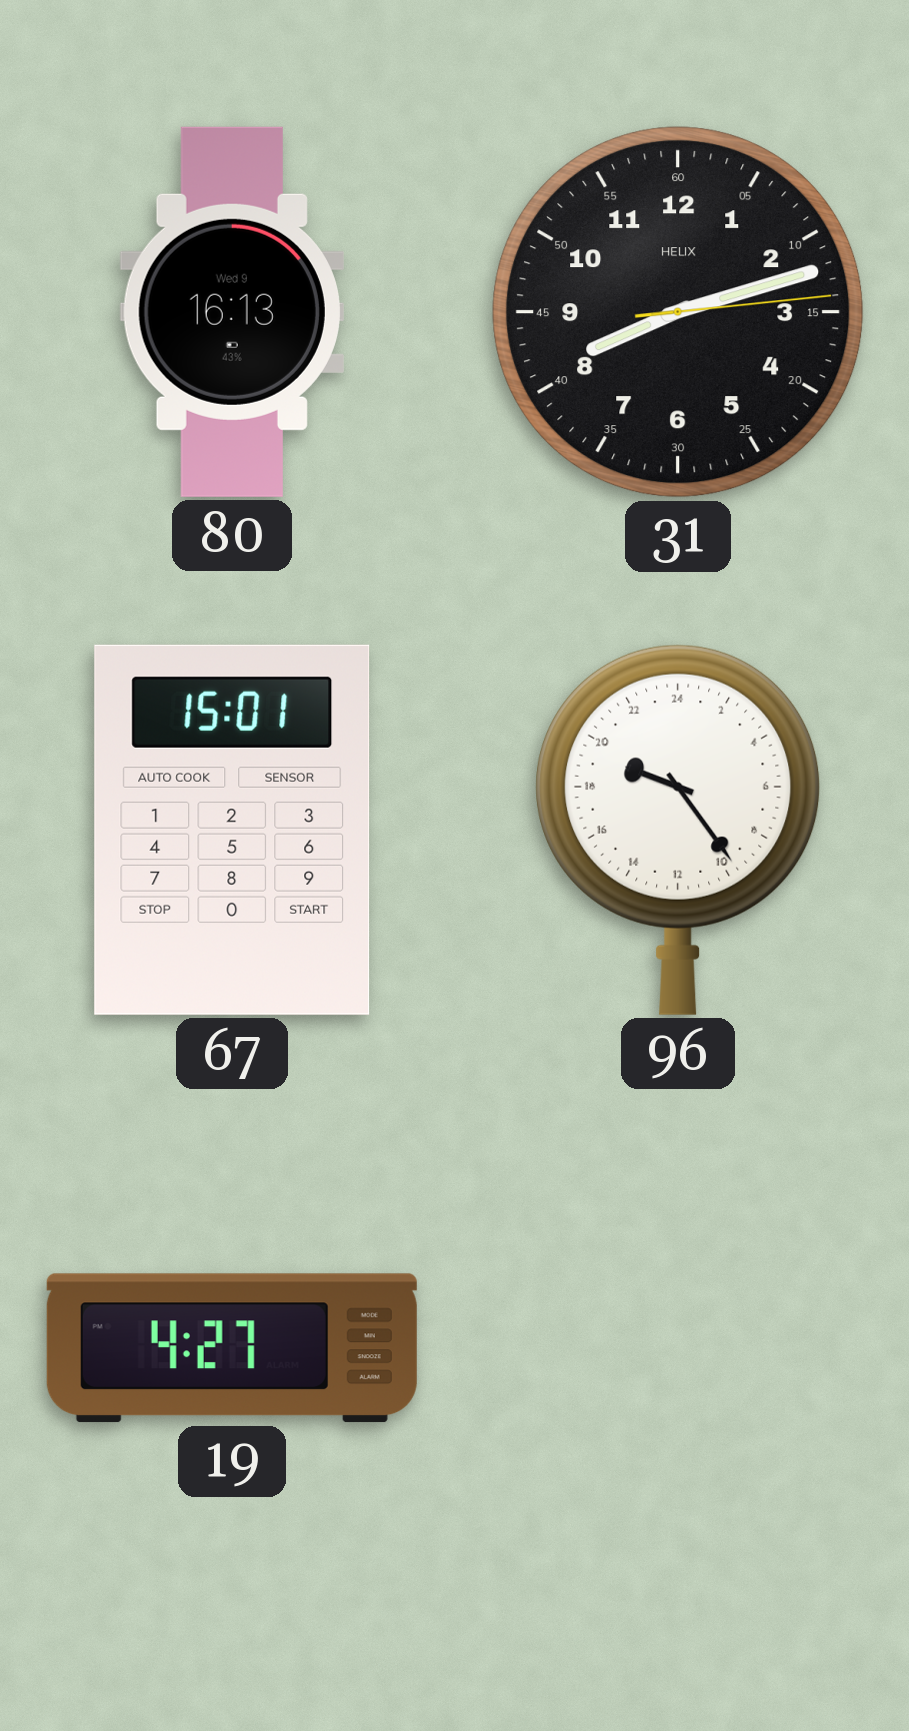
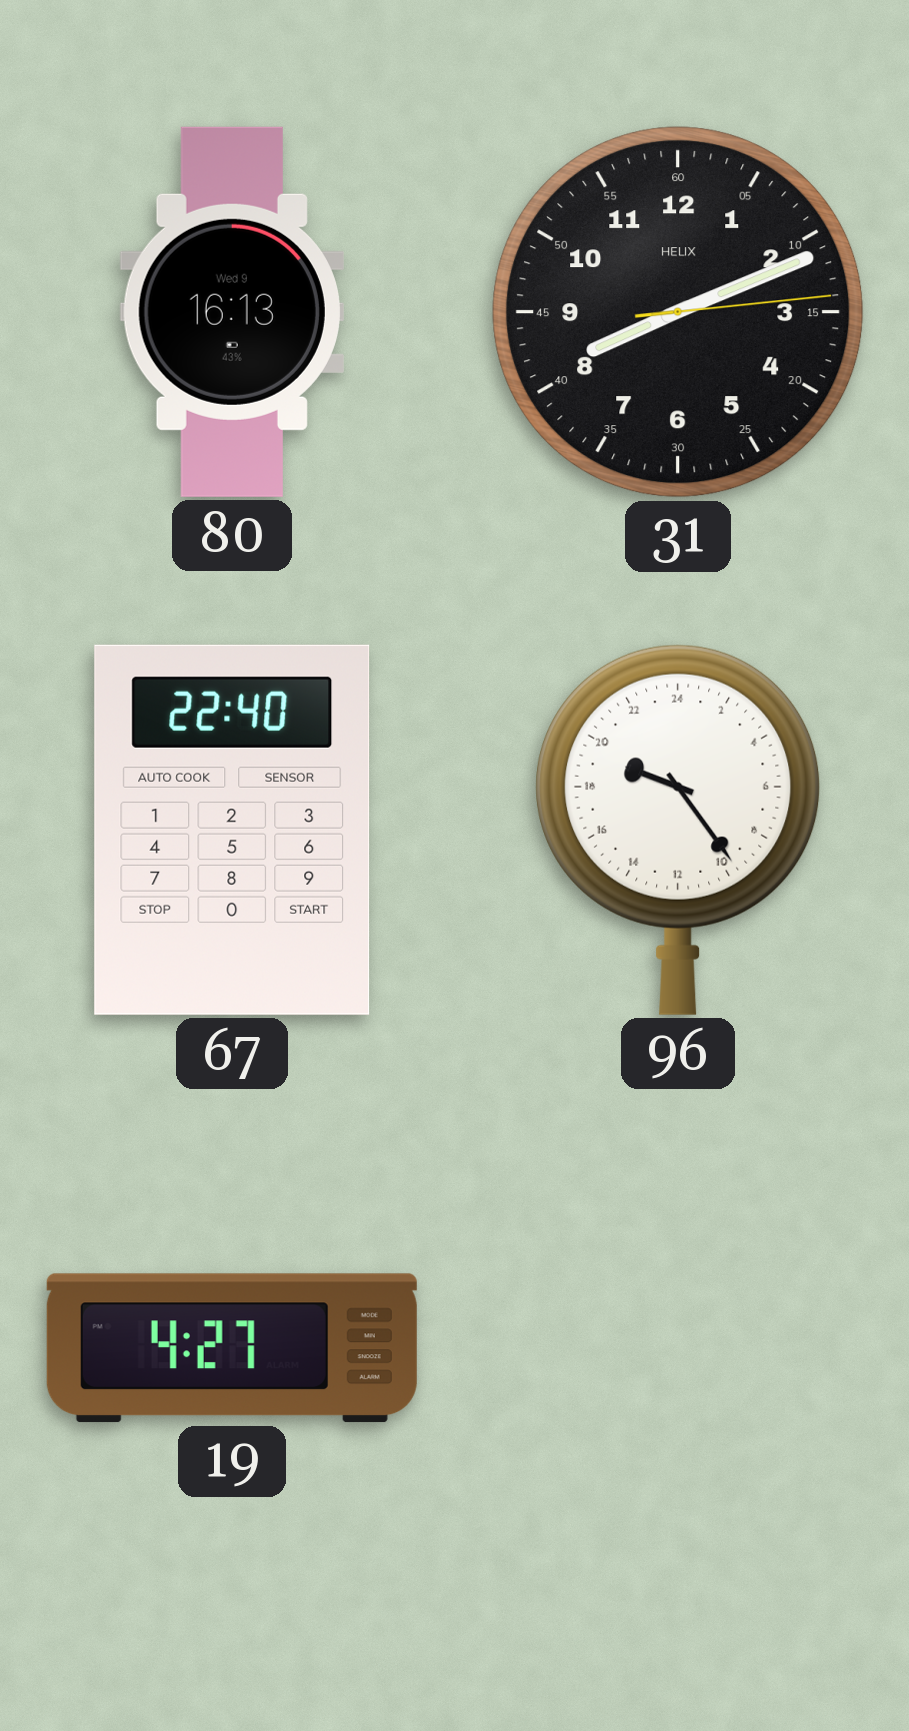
31: 8:12 -> 8:11
67: 15:01 -> 22:40
